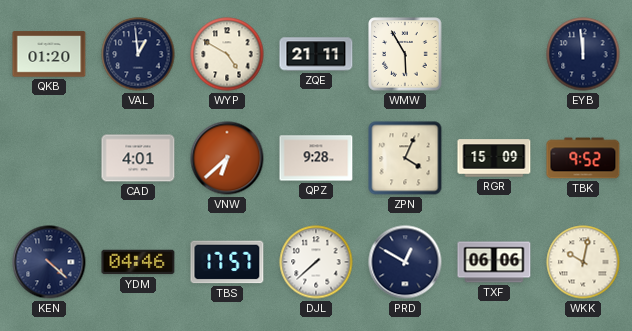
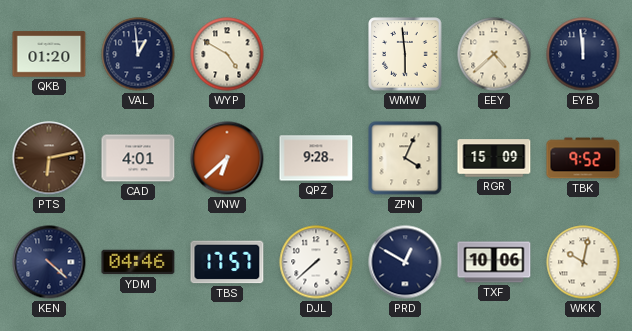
ZQE: 21:11 -> none
WMW: 5:55 -> 5:59
EEY: none -> 4:38
PTS: none -> 6:13
TXF: 06:06 -> 10:06
